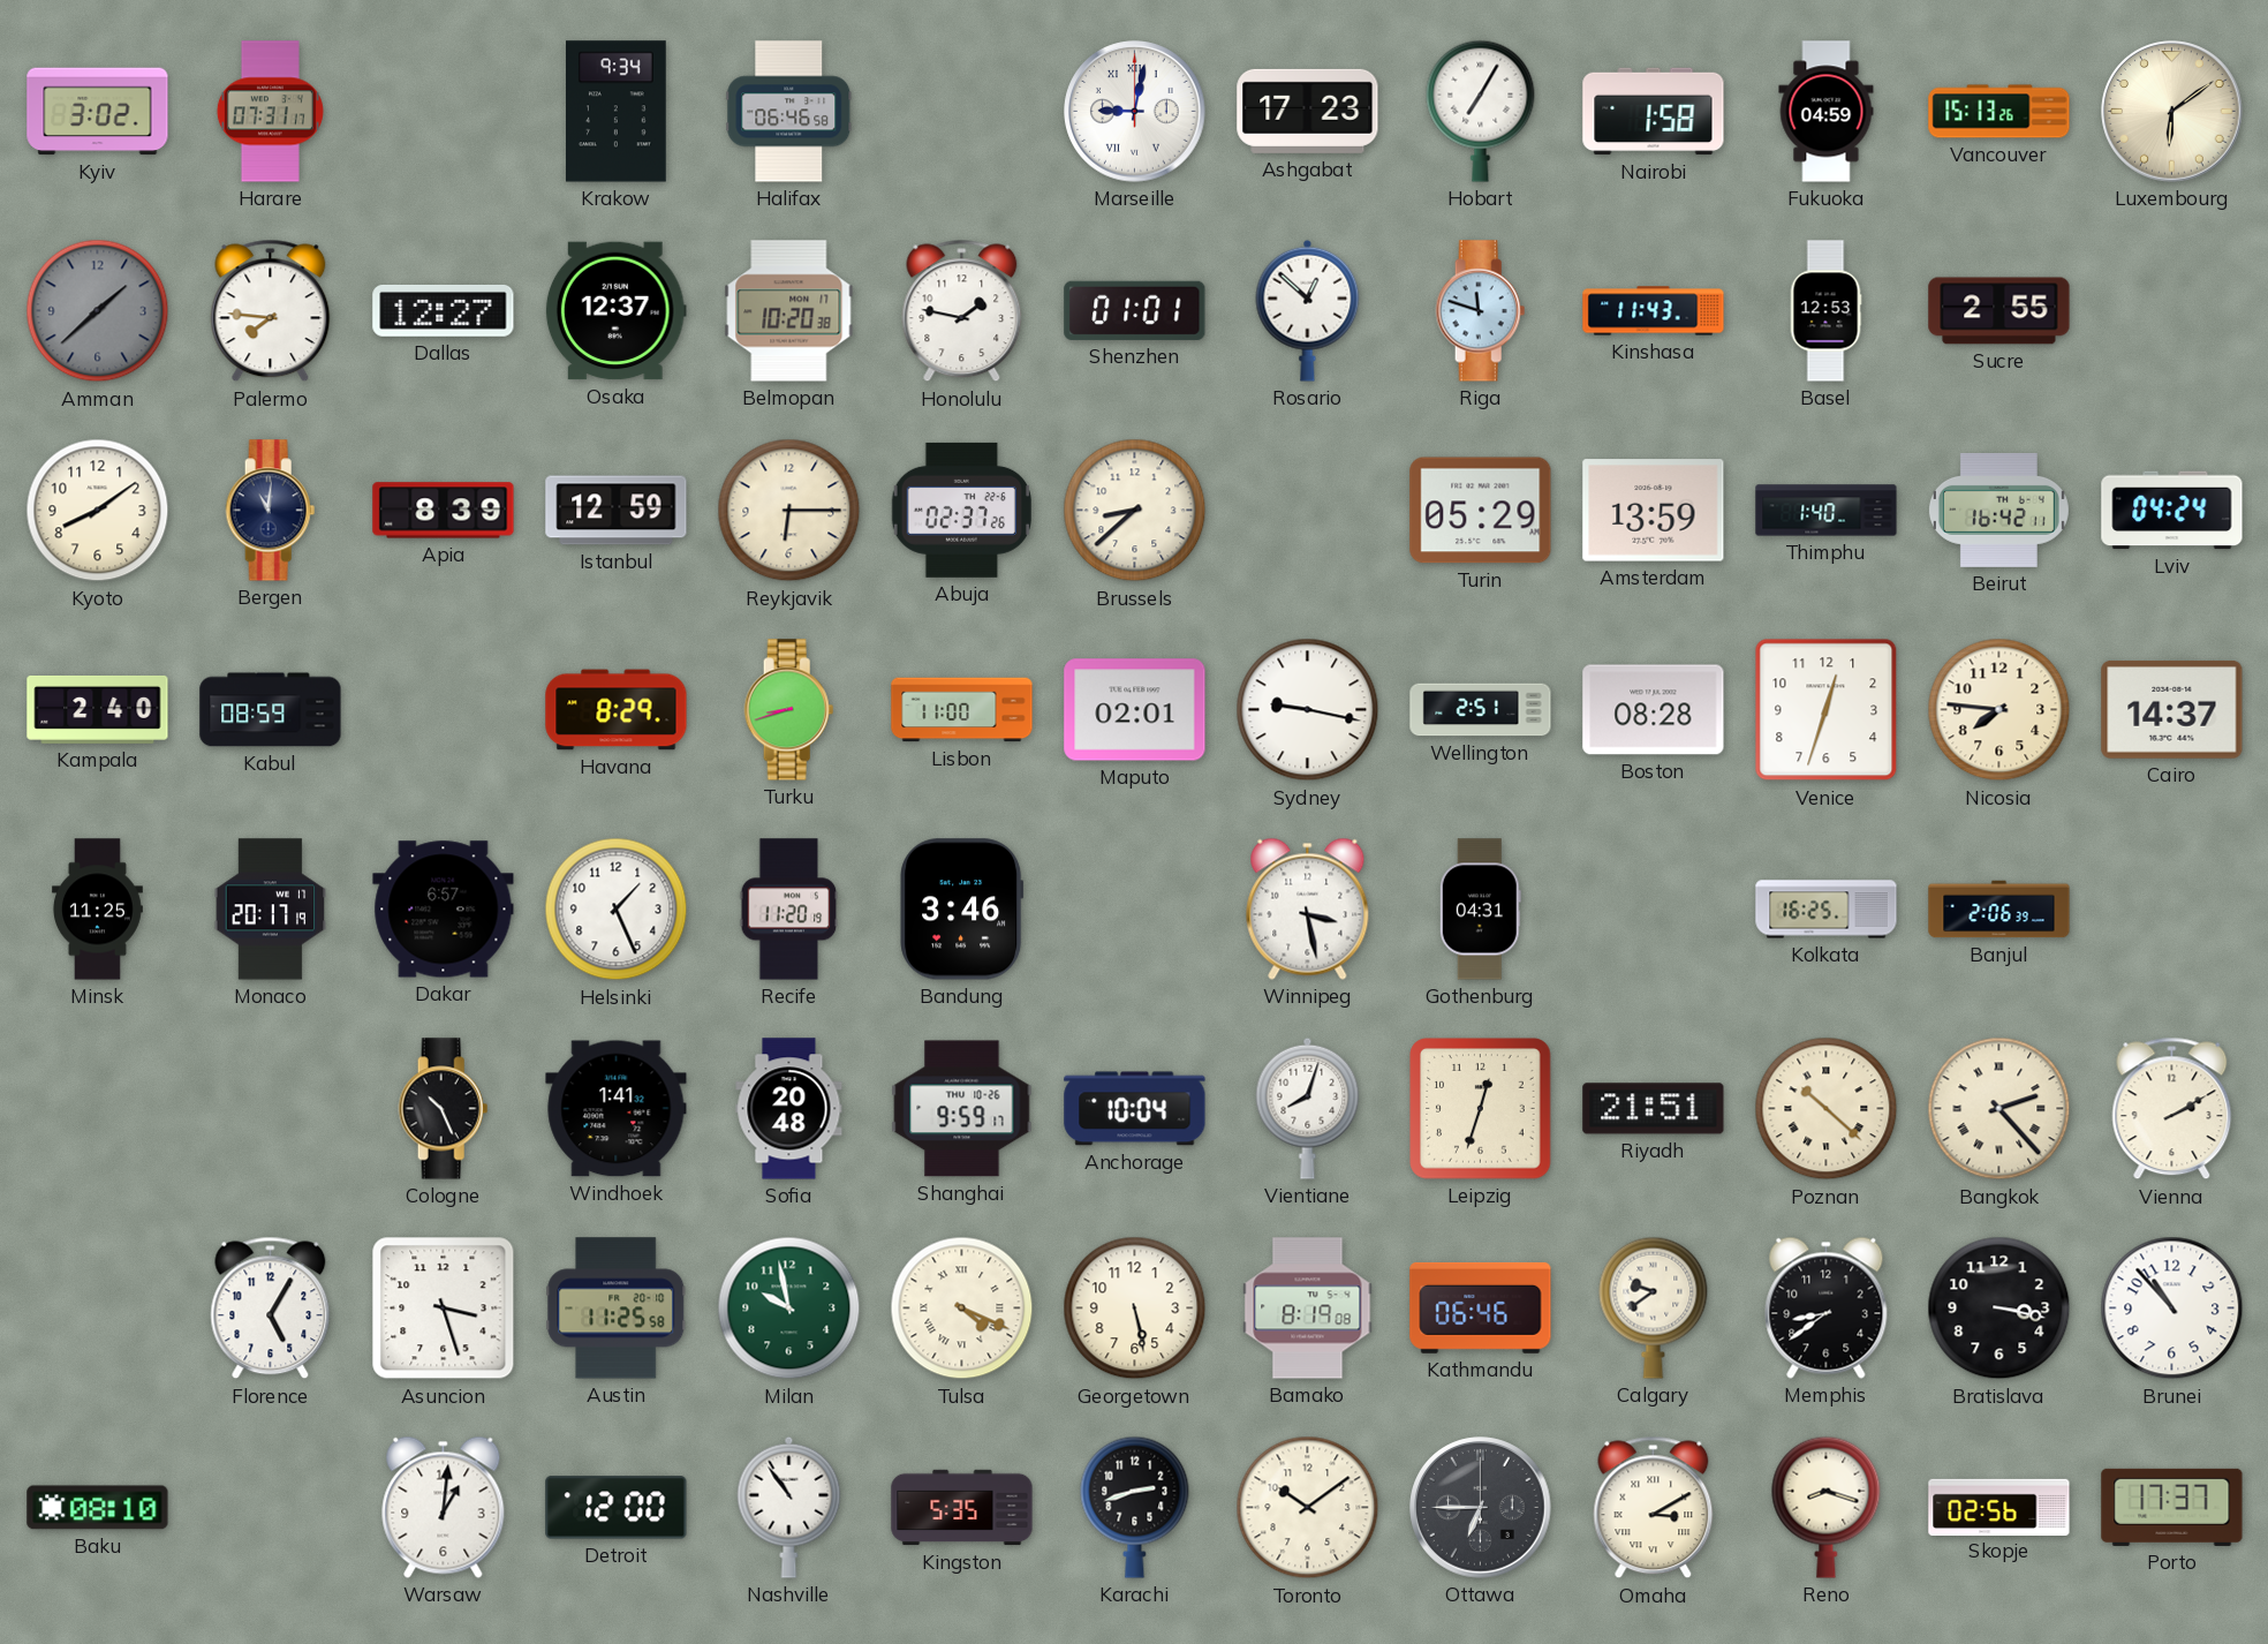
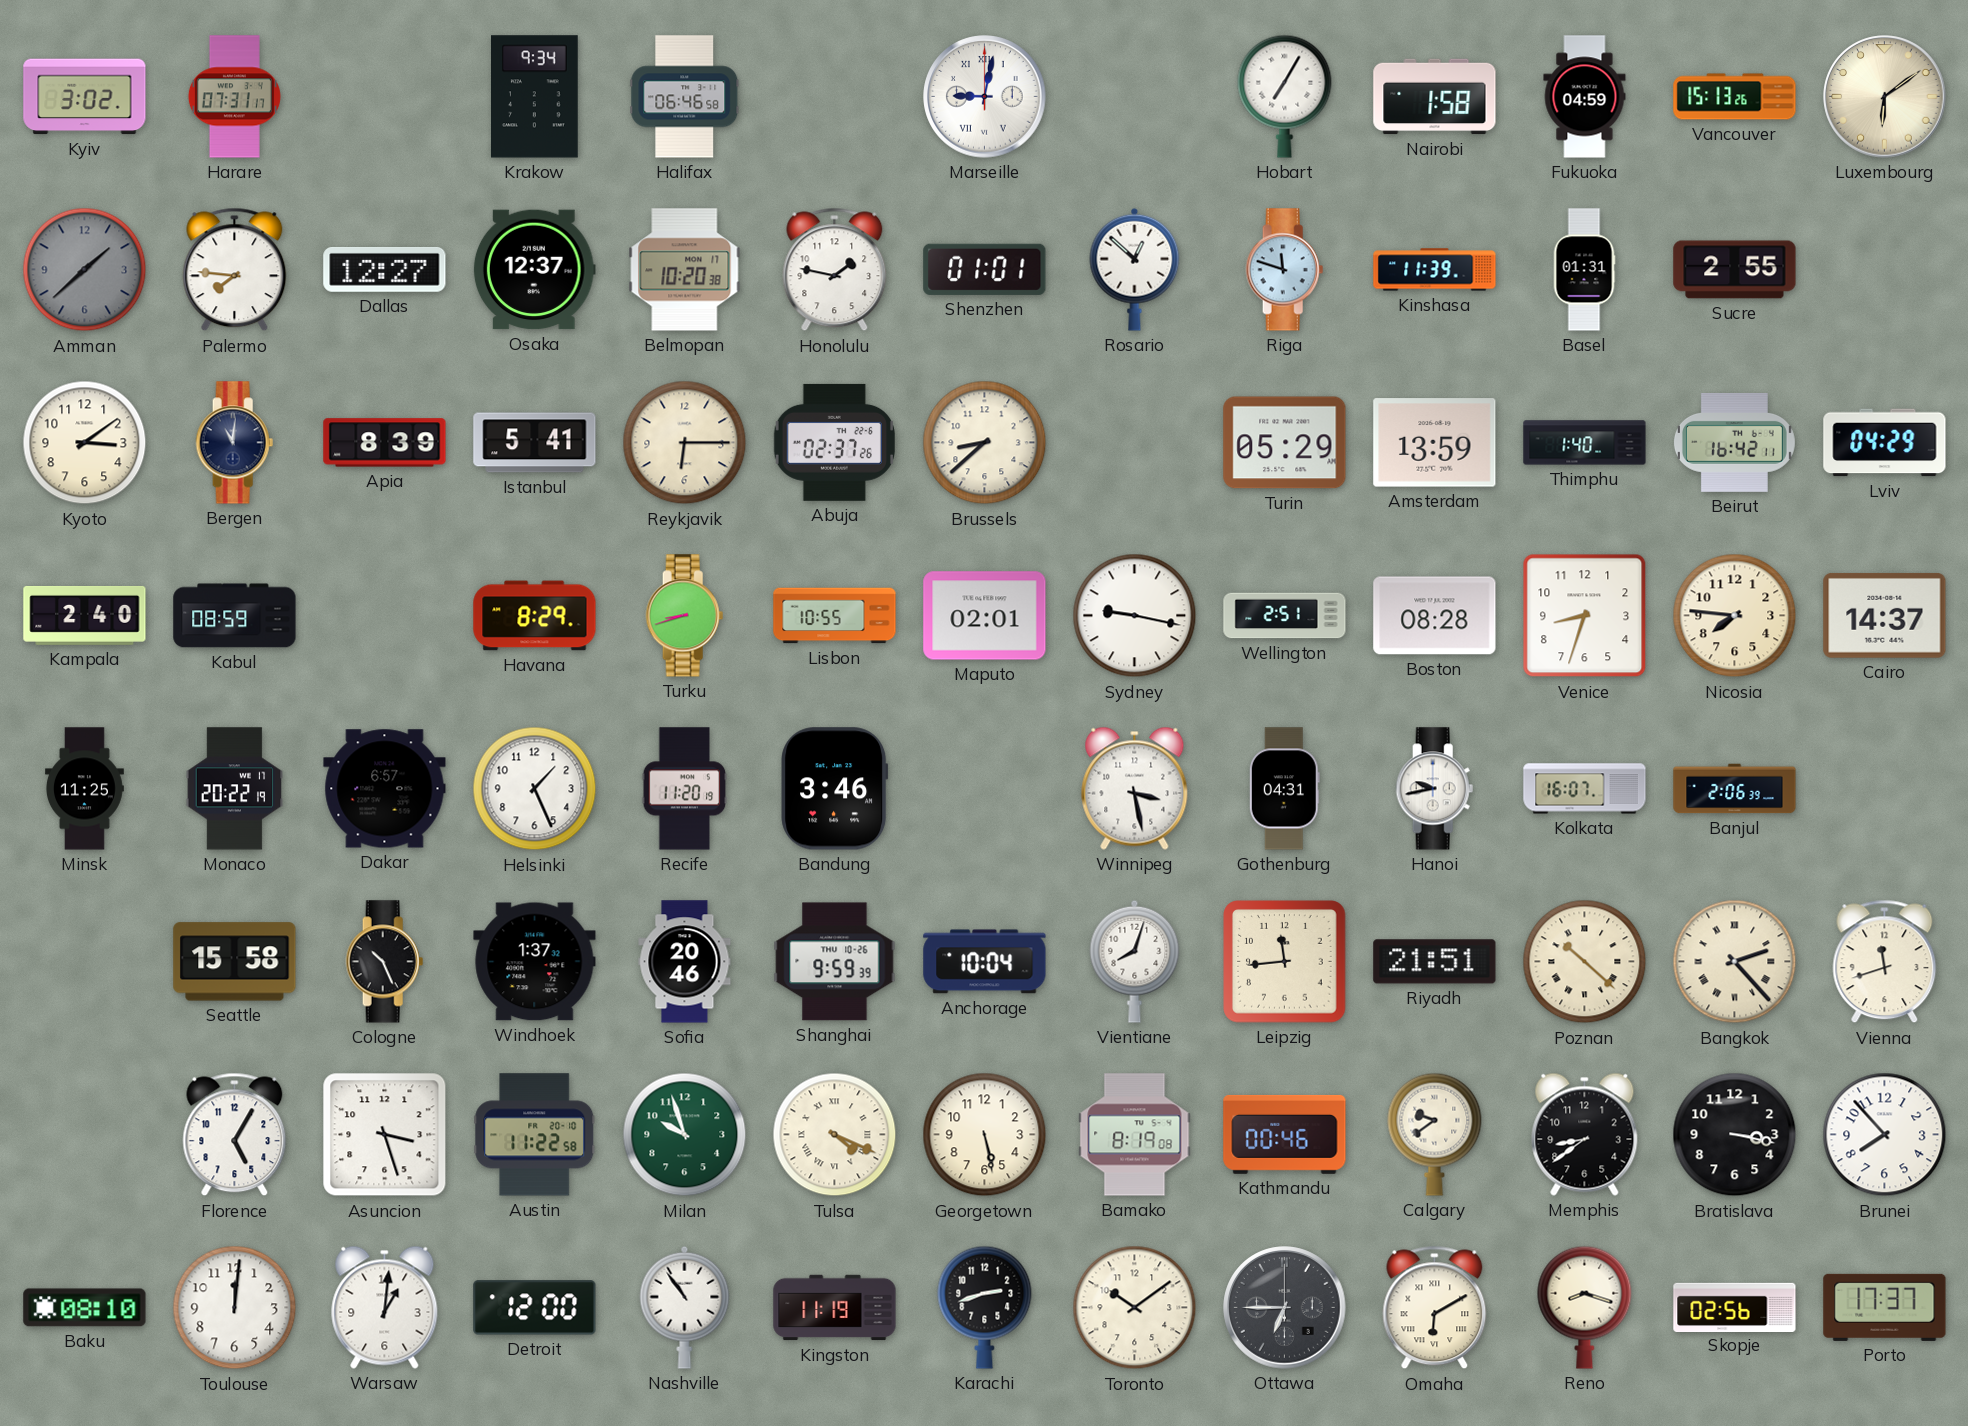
Ashgabat: 17:23 -> none
Kinshasa: 11:43 -> 11:39
Basel: 12:53 -> 01:31
Kyoto: 8:09 -> 3:09
Istanbul: 12:59 -> 5:41
Lviv: 04:24 -> 04:29
Lisbon: 11:00 -> 10:55
Venice: 12:33 -> 8:33
Monaco: 20:17 -> 20:22
Hanoi: none -> 9:43
Kolkata: 16:25 -> 16:07
Seattle: none -> 15:58
Windhoek: 1:41 -> 1:37
Sofia: 20:48 -> 20:46
Shanghai: 9:59:17 -> 9:59:39
Leipzig: 12:33 -> 11:44
Vienna: 2:10 -> 11:42
Austin: 11:25 -> 11:22
Milan: 9:58 -> 9:57
Kathmandu: 06:46 -> 00:46
Brunei: 10:53 -> 7:53
Toulouse: none -> 12:01
Kingston: 5:35 -> 11:19
Omaha: 3:10 -> 6:10
